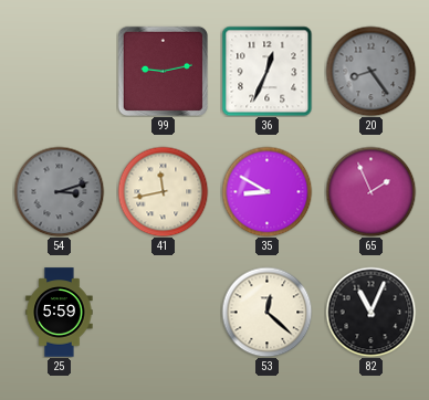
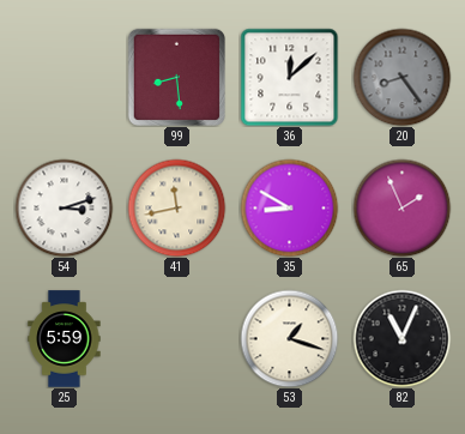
99: 9:13 -> 8:29
36: 12:34 -> 12:08
54 dial: grey -> white
53: 12:22 -> 1:18
